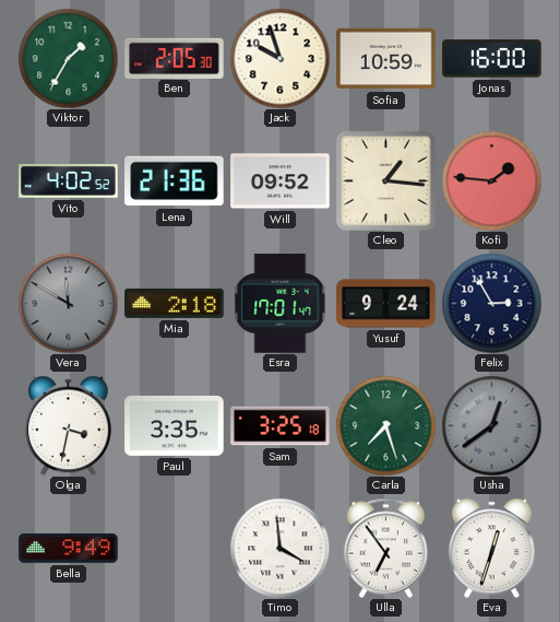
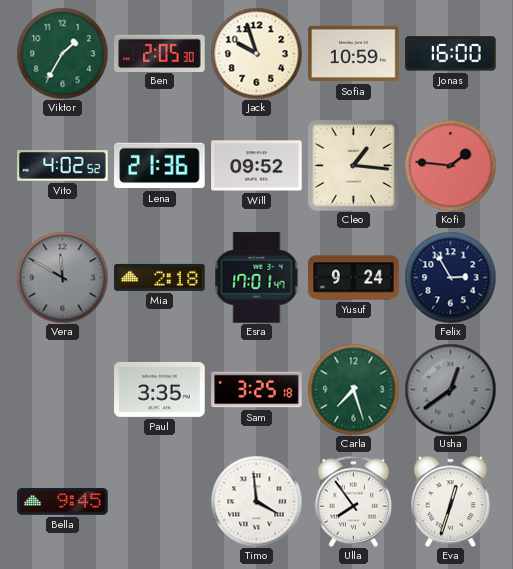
Olga: 3:32 -> none
Bella: 9:49 -> 9:45
Ulla: 6:54 -> 7:54
